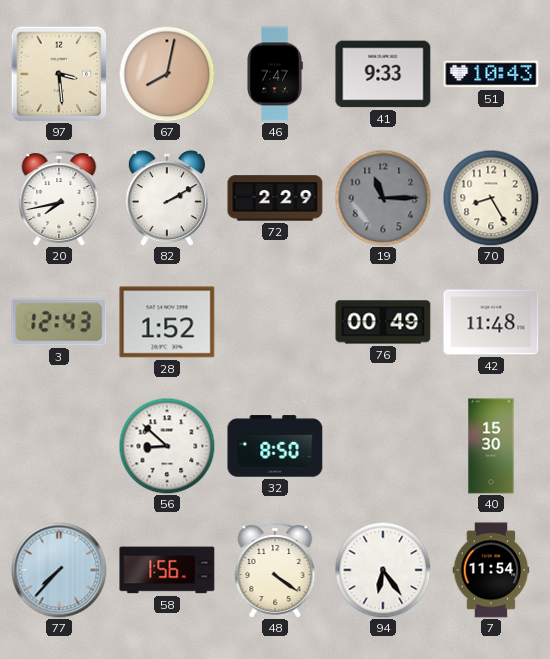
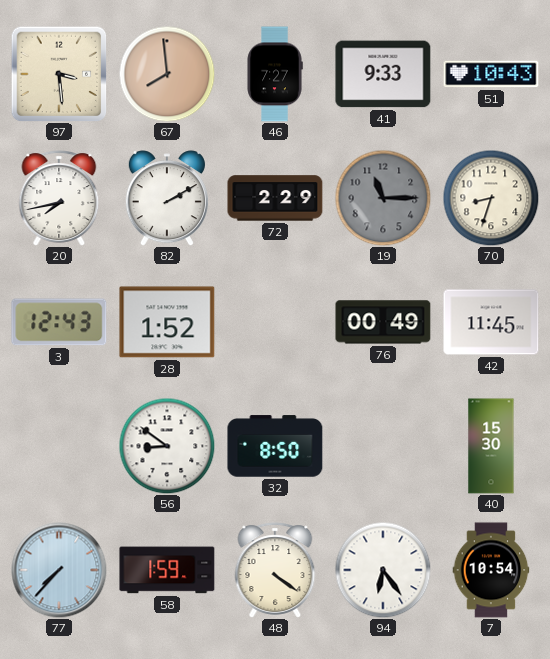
67: 8:02 -> 7:59
46: 7:47 -> 7:27
70: 8:25 -> 8:33
42: 11:48 -> 11:45
56: 8:52 -> 8:51
58: 1:56 -> 1:59
7: 11:54 -> 10:54
